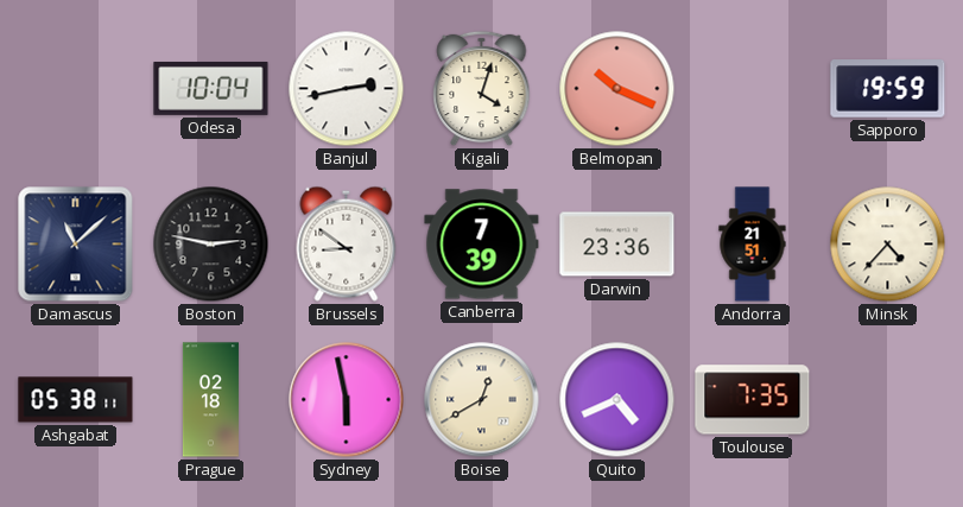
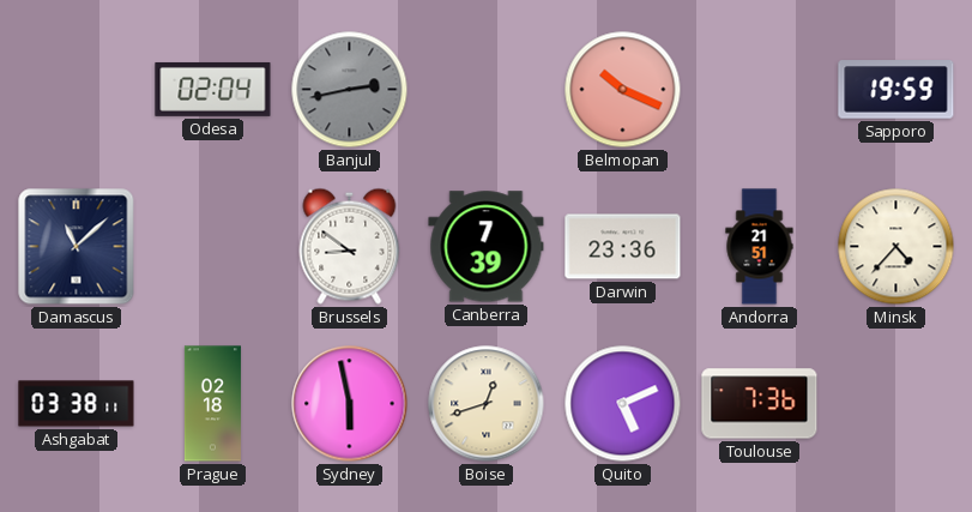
Odesa: 10:04 -> 02:04
Banjul dial: white -> grey
Kigali: 4:03 -> none
Boston: 2:47 -> none
Ashgabat: 05:38 -> 03:38
Boise: 12:40 -> 12:42
Quito: 4:41 -> 5:11
Toulouse: 7:35 -> 7:36
